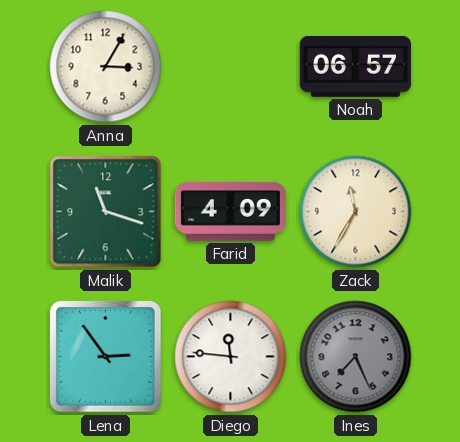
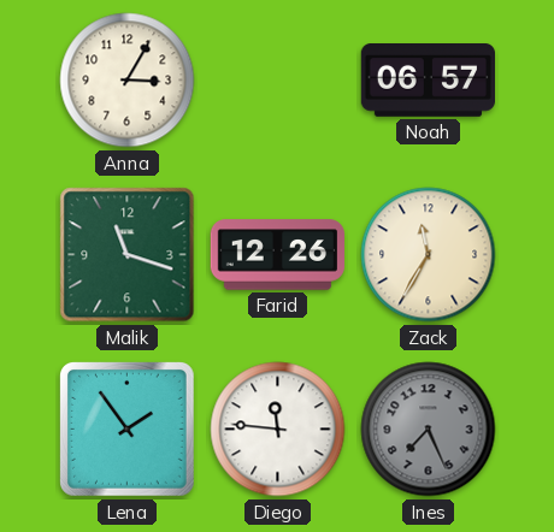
Farid: 4:09 -> 12:26
Lena: 2:54 -> 1:54
